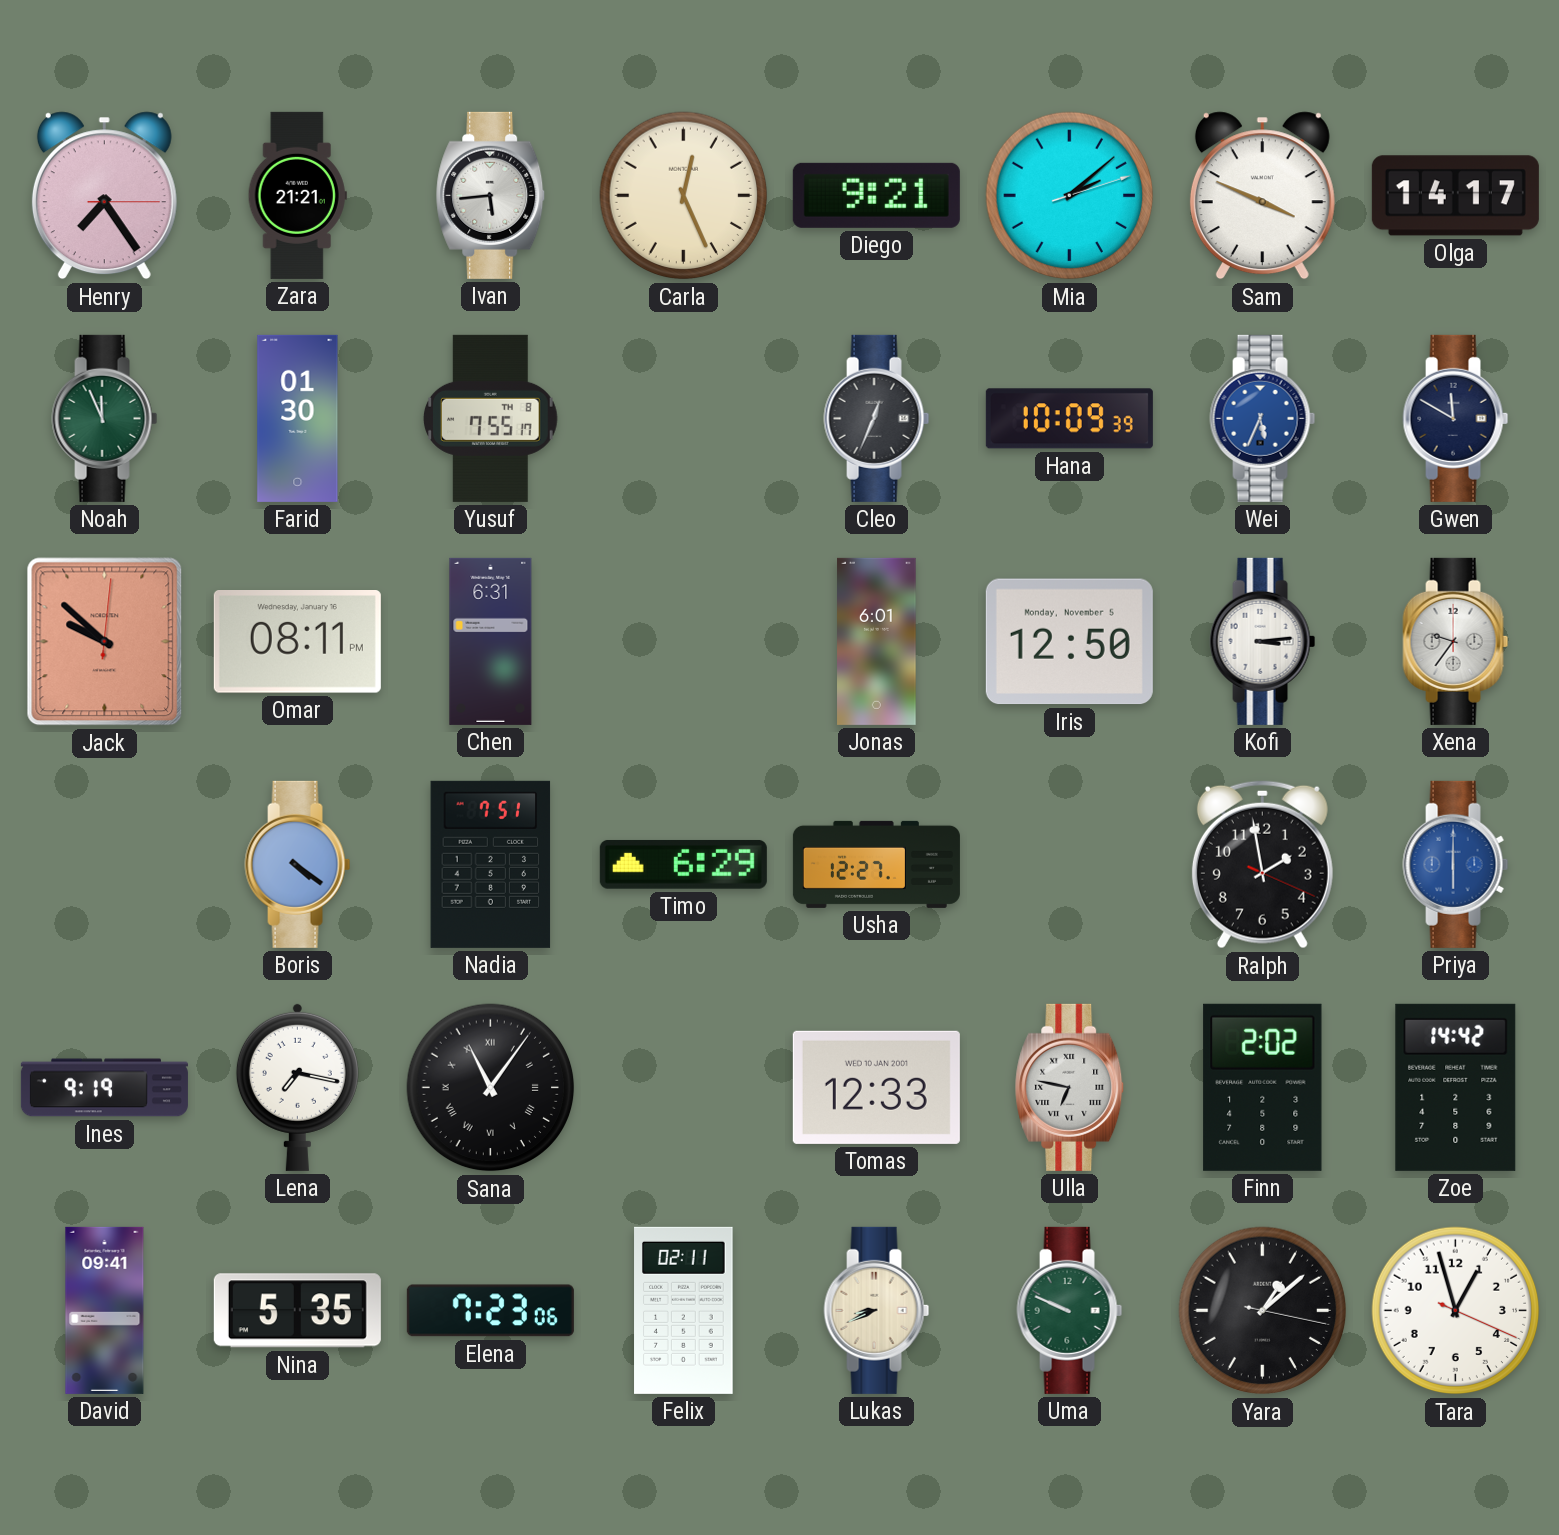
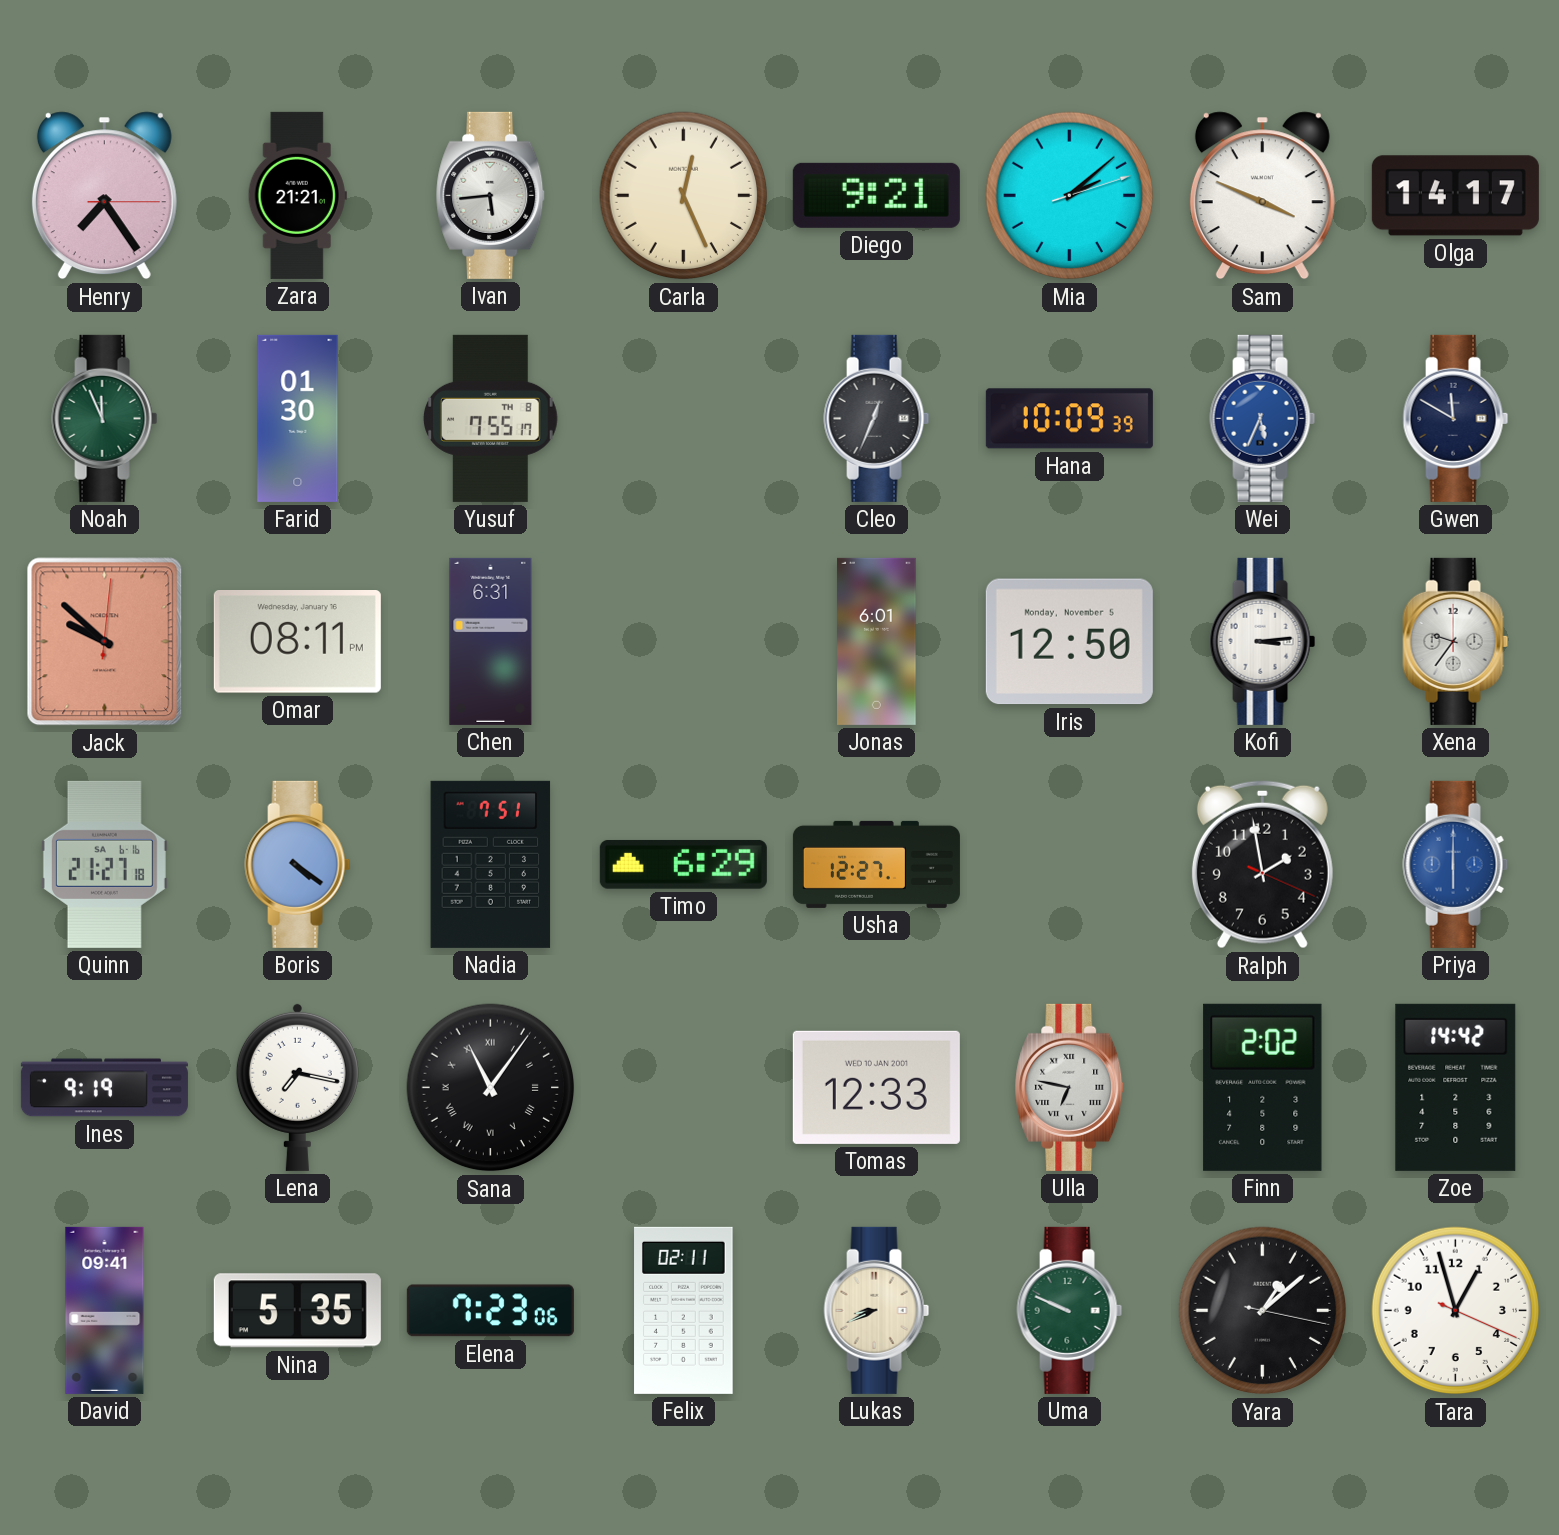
Quinn: none -> 21:27
